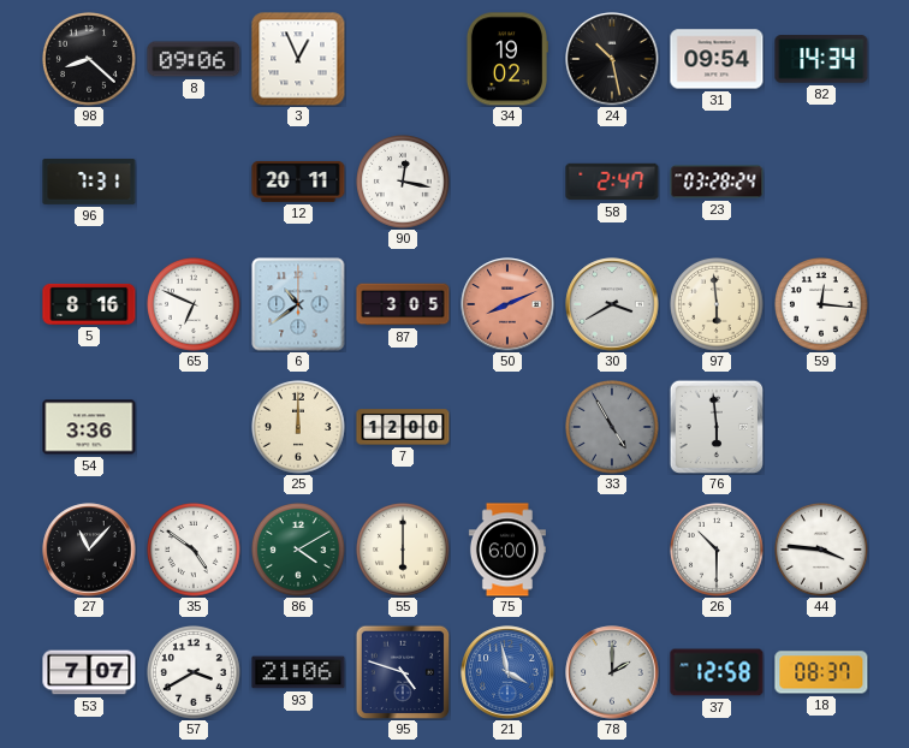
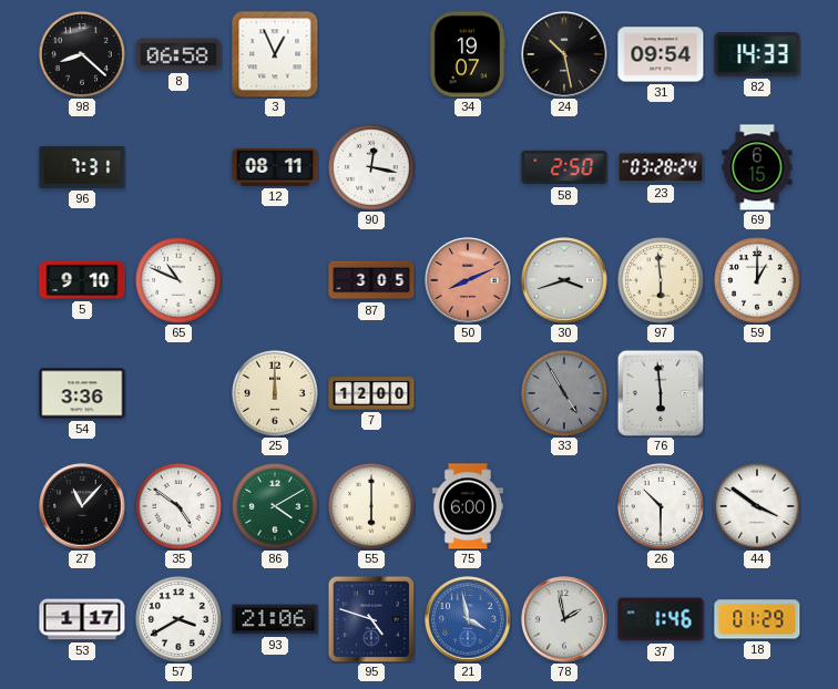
8: 09:06 -> 06:58
34: 19:02 -> 19:07
82: 14:34 -> 14:33
12: 20:11 -> 08:11
58: 2:47 -> 2:50
69: none -> 6:15
5: 8:16 -> 9:10
65: 6:49 -> 10:49
6: 10:39 -> none
30: 3:40 -> 3:42
59: 12:16 -> 1:00
44: 3:46 -> 3:51
53: 7:07 -> 1:17
78: 2:00 -> 1:58
37: 12:58 -> 1:46
18: 08:37 -> 01:29
